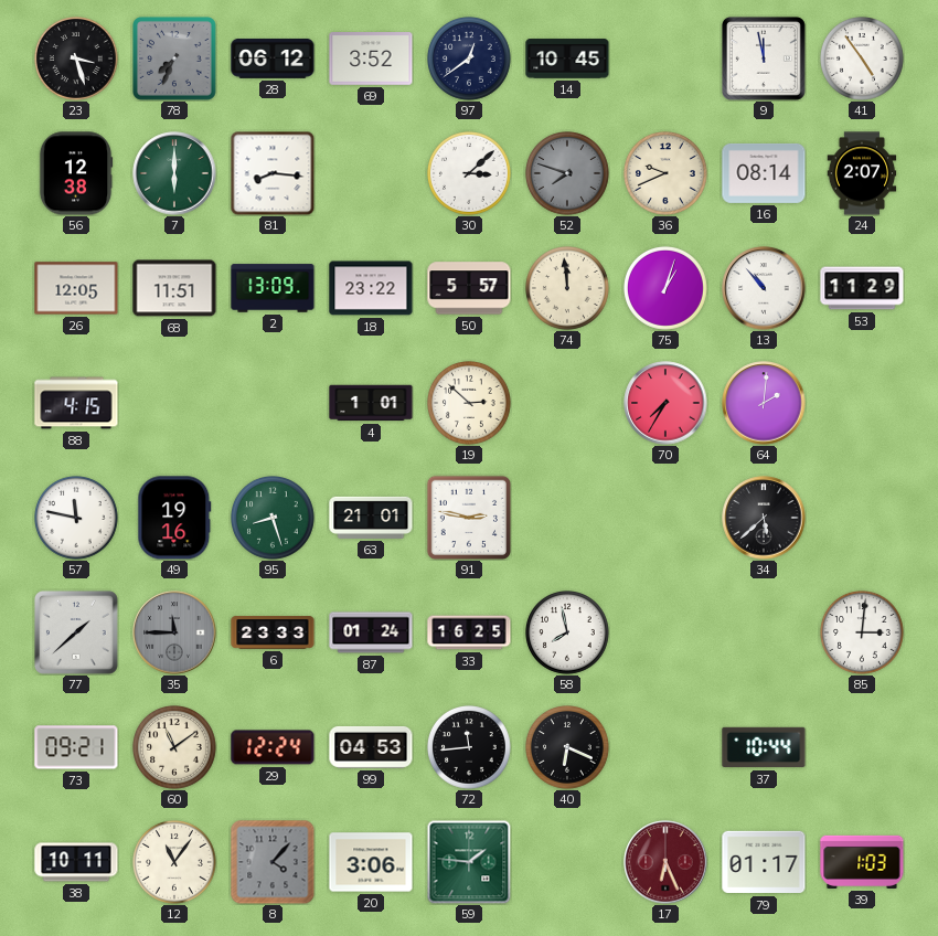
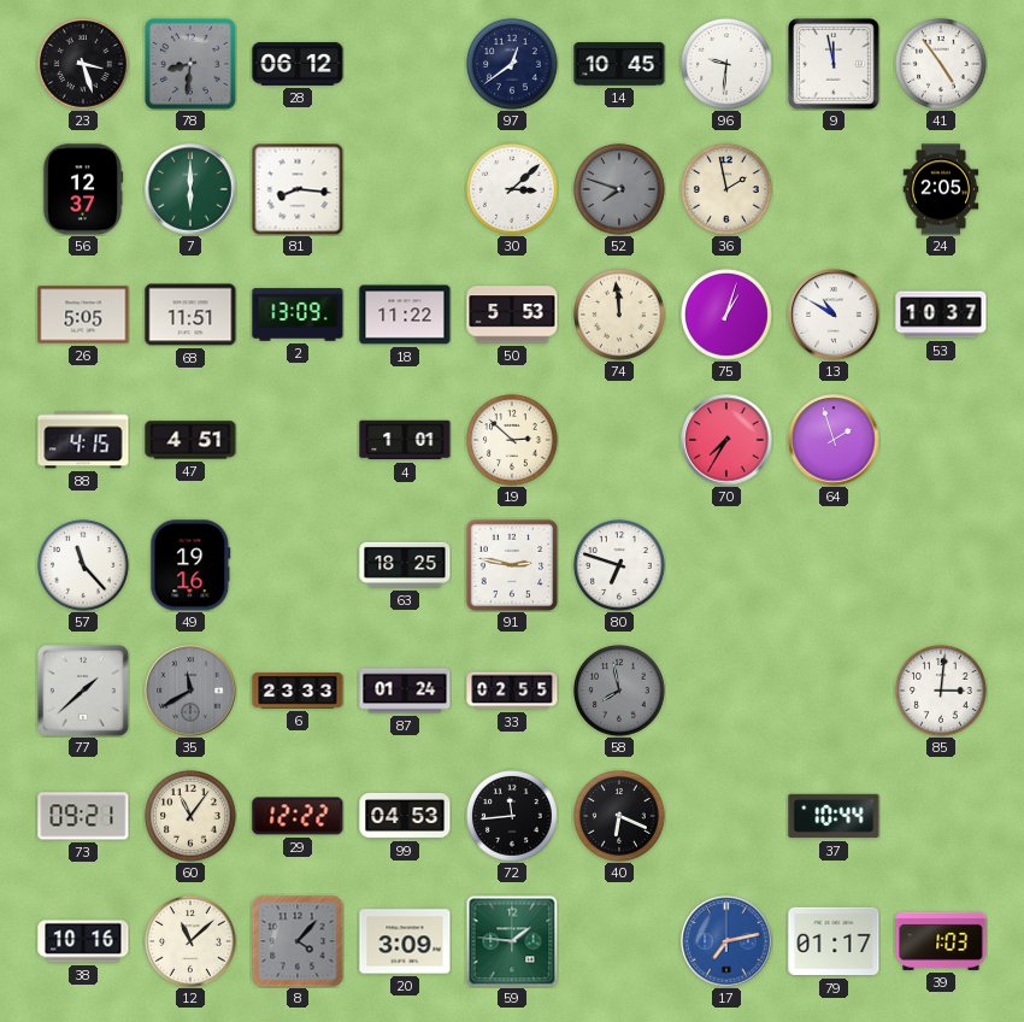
78: 7:34 -> 8:31
69: 3:52 -> none
96: none -> 9:31
56: 12:38 -> 12:37
36: 9:41 -> 1:58
16: 08:14 -> none
24: 2:07 -> 2:05
26: 12:05 -> 5:05
18: 23:22 -> 11:22
50: 5:57 -> 5:53
13: 10:53 -> 10:50
53: 11:29 -> 10:37
47: none -> 4:51
64: 2:01 -> 1:57
57: 11:47 -> 11:23
95: 8:27 -> none
63: 21:01 -> 18:25
80: none -> 6:48
34: 5:38 -> none
35: 11:45 -> 11:40
33: 16:25 -> 02:55
58 dial: white -> grey
60: 11:09 -> 11:06
29: 12:24 -> 12:22
38: 10:11 -> 10:16
12: 11:06 -> 11:08
20: 3:06 -> 3:09
17: 6:26 -> 7:13
17 dial: burgundy -> blue
